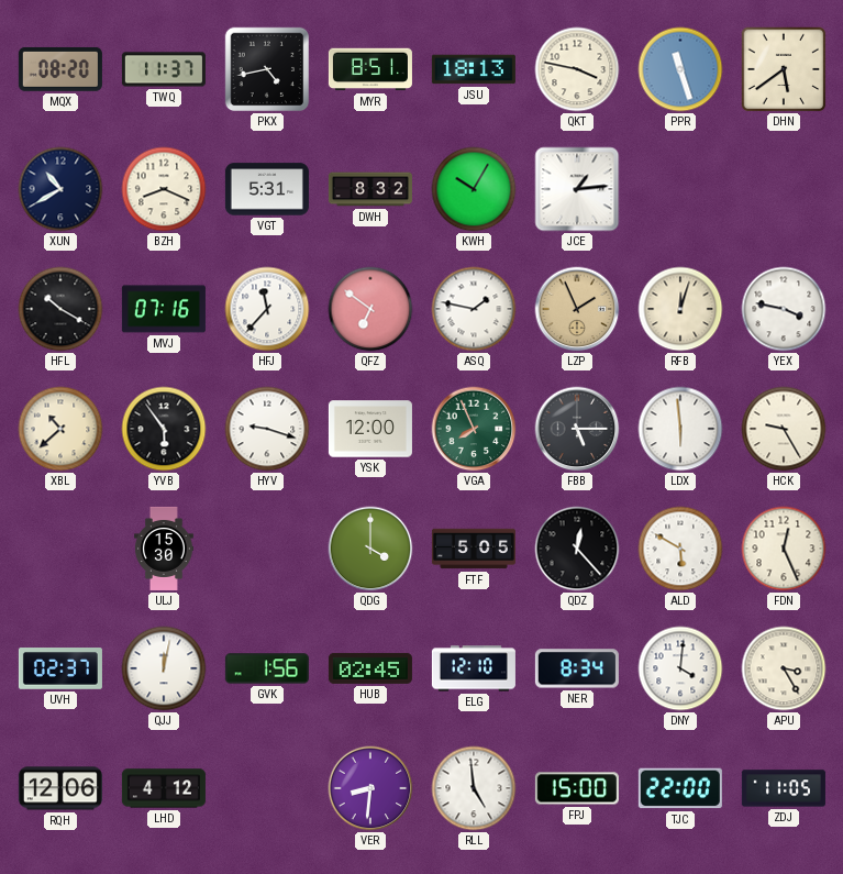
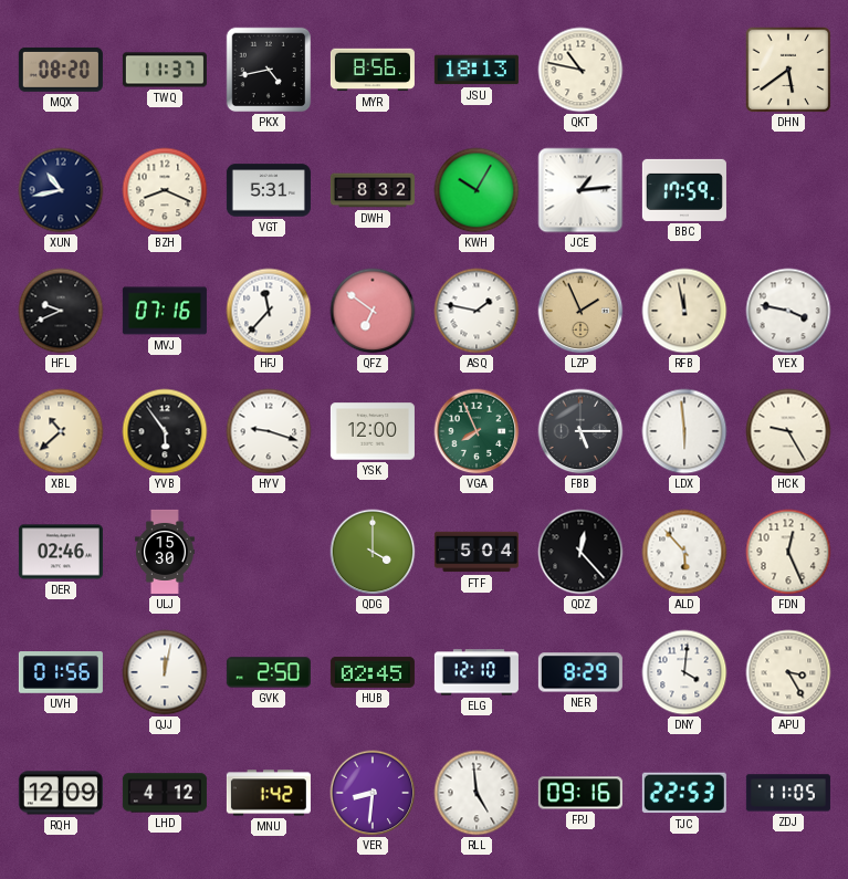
MYR: 8:51 -> 8:56
QKT: 3:47 -> 10:47
PPR: 11:27 -> none
XUN: 10:40 -> 10:43
BBC: none -> 17:59
HFL: 10:20 -> 9:41
RFB: 12:03 -> 11:58
DER: none -> 02:46
FTF: 5:05 -> 5:04
ALD: 5:50 -> 5:53
UVH: 02:37 -> 01:56
GVK: 1:56 -> 2:50
NER: 8:34 -> 8:29
RQH: 12:06 -> 12:09
MNU: none -> 1:42
FPJ: 15:00 -> 09:16
TJC: 22:00 -> 22:53
